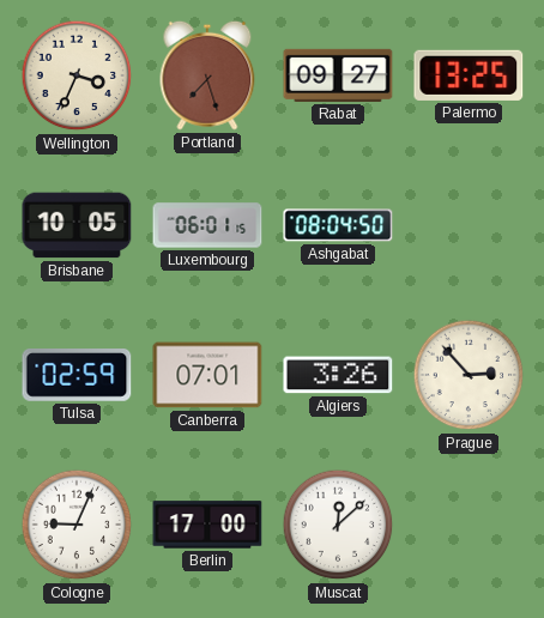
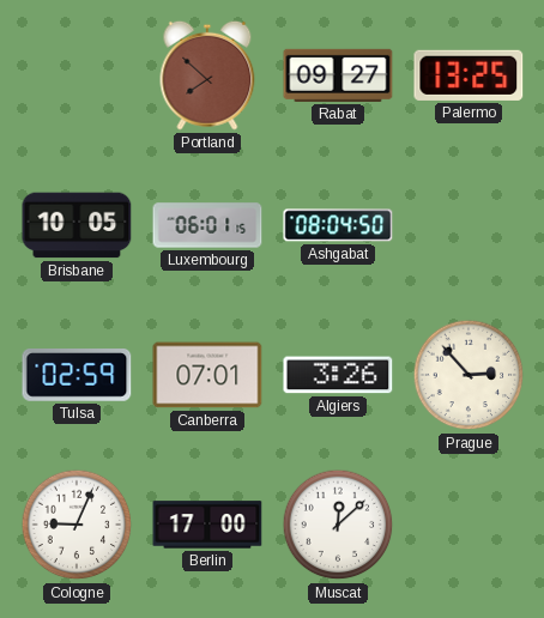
Wellington: 3:34 -> none
Portland: 7:27 -> 7:52
